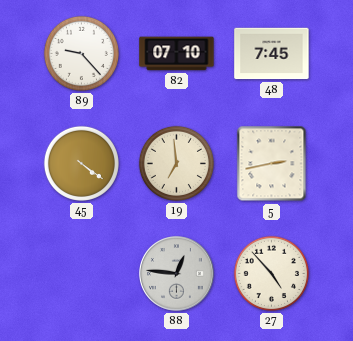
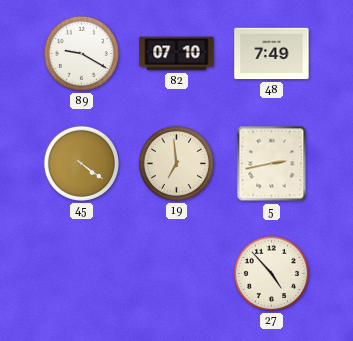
89: 9:23 -> 9:20
48: 7:45 -> 7:49
88: 12:46 -> none
